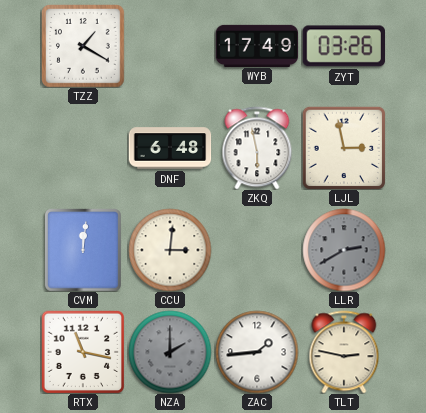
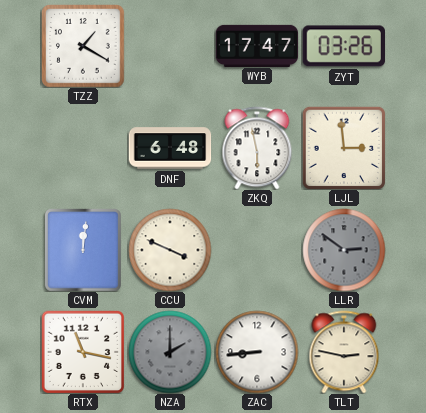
WYB: 17:49 -> 17:47
LJL: 2:58 -> 2:59
CCU: 3:01 -> 3:49
LLR: 2:40 -> 2:51
ZAC: 1:44 -> 8:44
